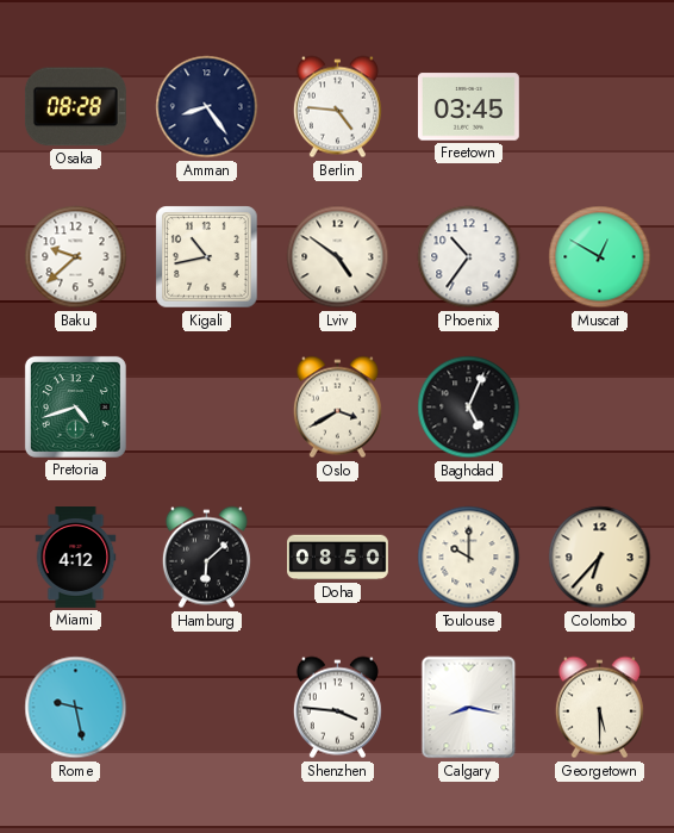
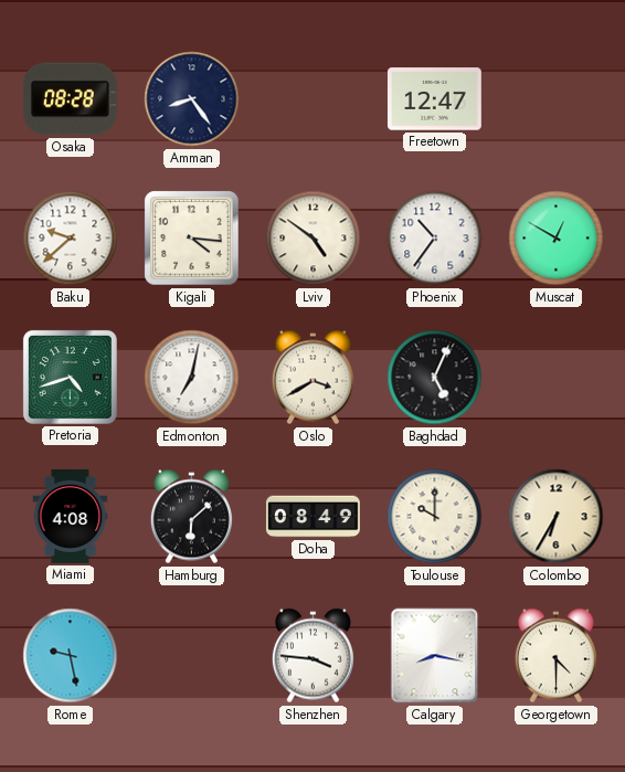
Berlin: 4:46 -> none
Freetown: 03:45 -> 12:47
Kigali: 10:43 -> 4:16
Edmonton: none -> 7:02
Miami: 4:12 -> 4:08
Doha: 08:50 -> 08:49
Colombo: 6:37 -> 6:35
Georgetown: 5:30 -> 4:30
